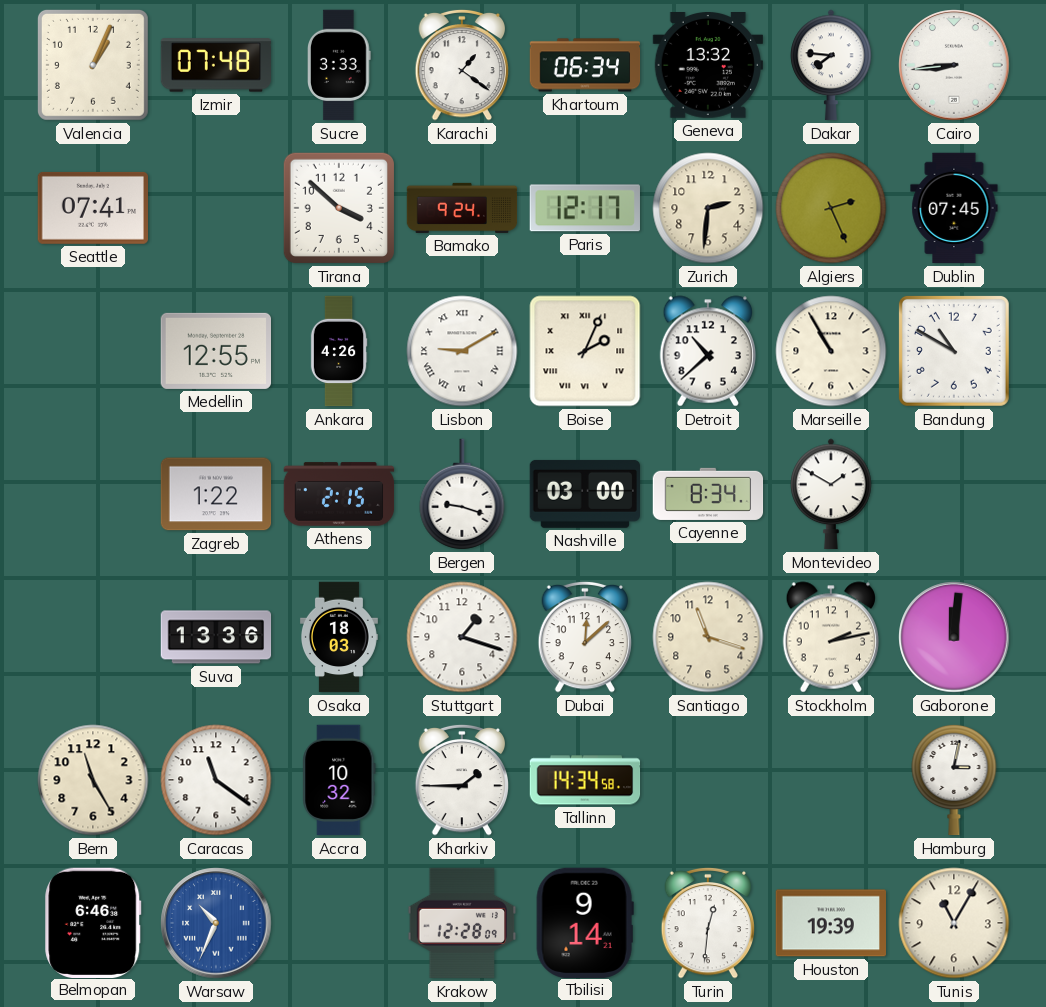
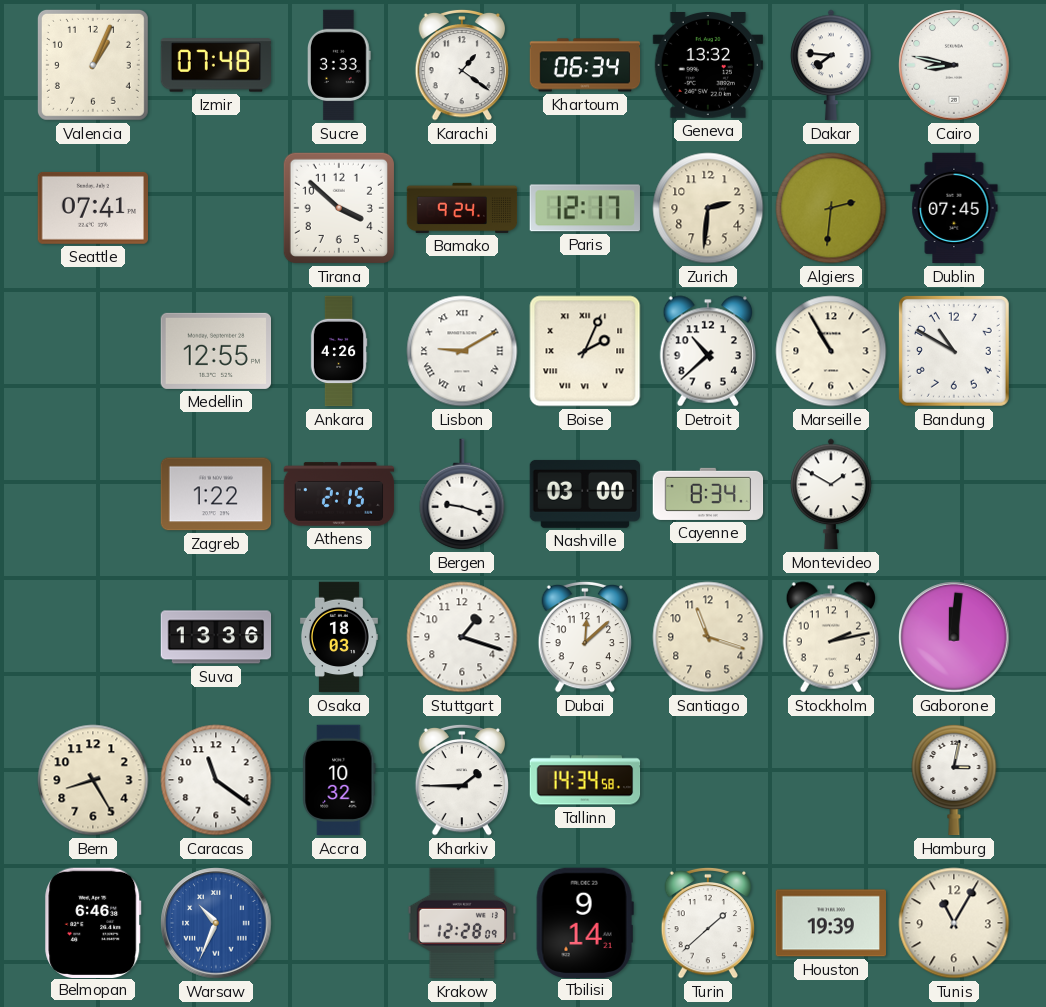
Cairo: 8:44 -> 8:47
Algiers: 2:26 -> 2:31
Bern: 11:25 -> 8:25
Turin: 12:31 -> 1:38
